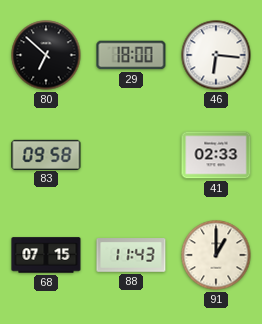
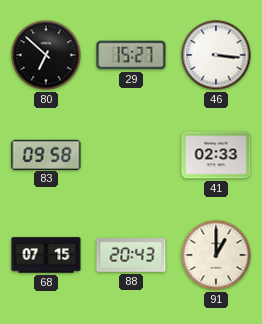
29: 18:00 -> 15:27
46: 6:16 -> 3:16
88: 11:43 -> 20:43
